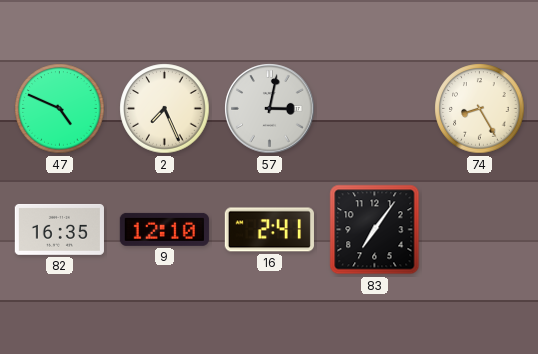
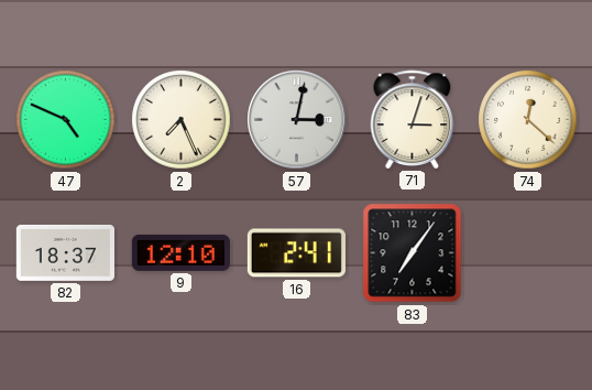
71: none -> 3:03
74: 8:25 -> 12:22
82: 16:35 -> 18:37
